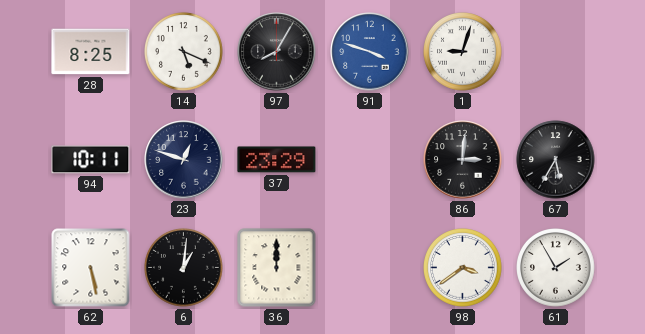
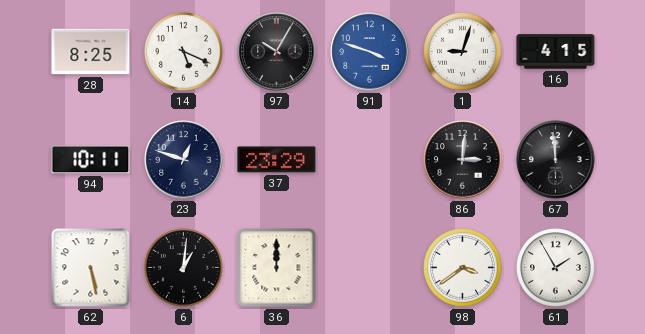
97: 8:05 -> 10:05
16: none -> 4:15
67: 5:35 -> 11:59
